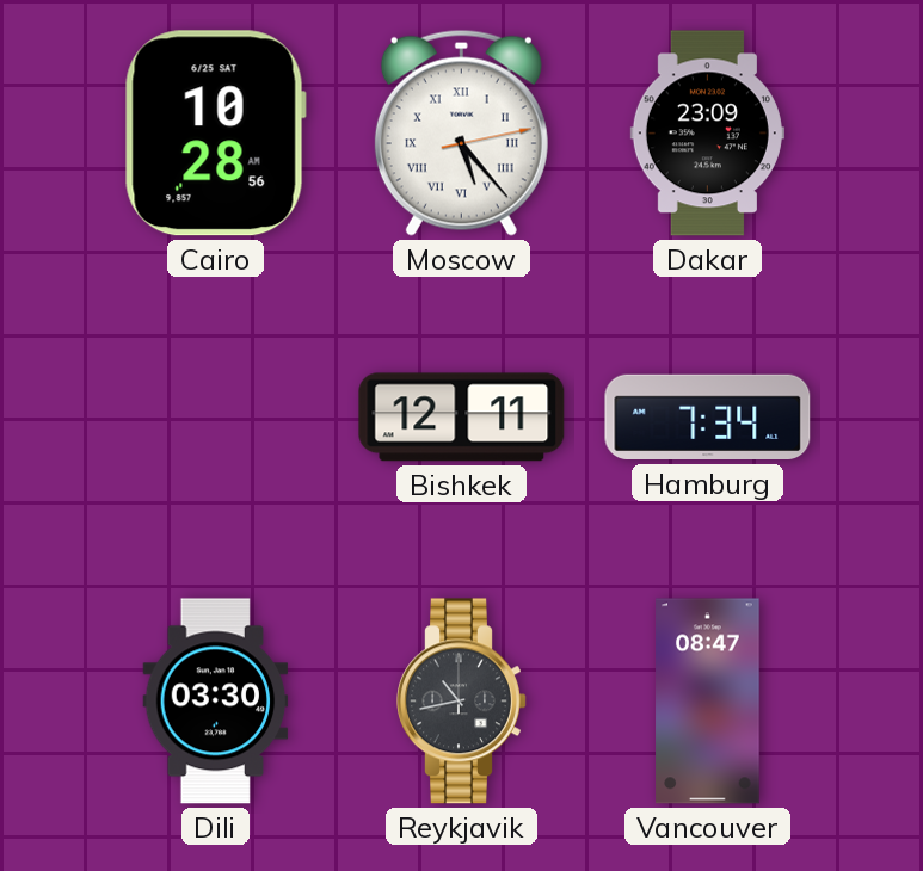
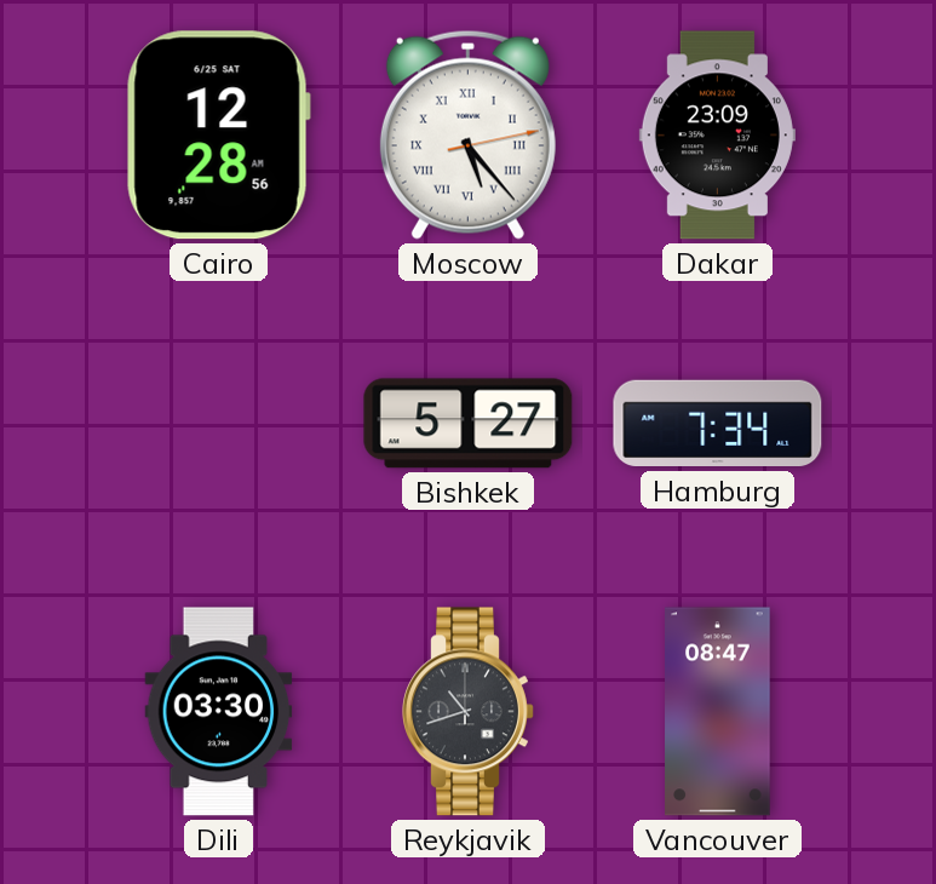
Cairo: 10:28 -> 12:28
Bishkek: 12:11 -> 5:27
Reykjavik: 10:43 -> 10:42
